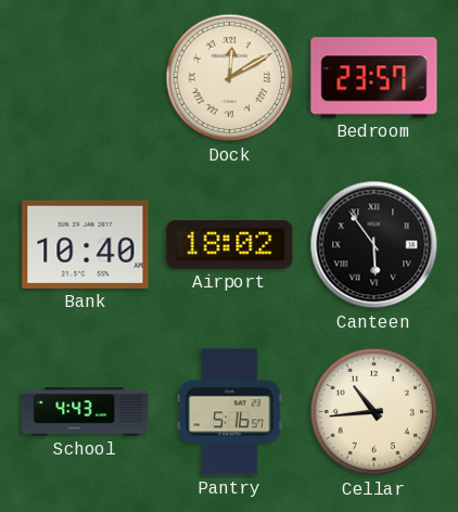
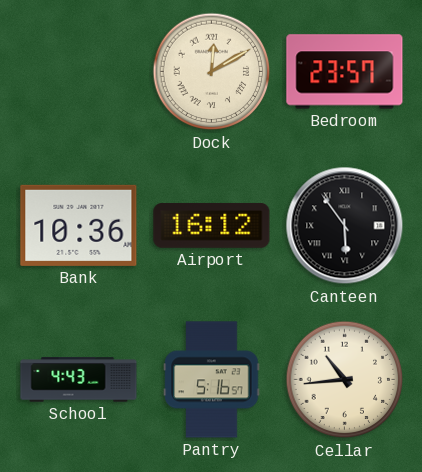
Bank: 10:40 -> 10:36
Airport: 18:02 -> 16:12
